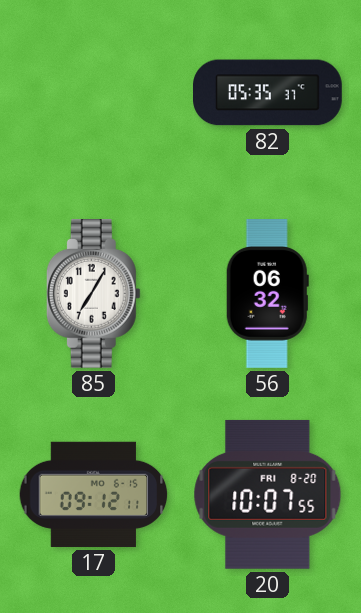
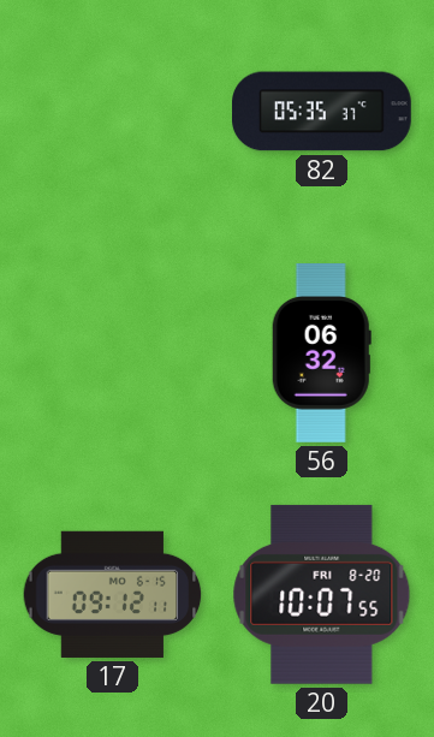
85: 7:05 -> none
